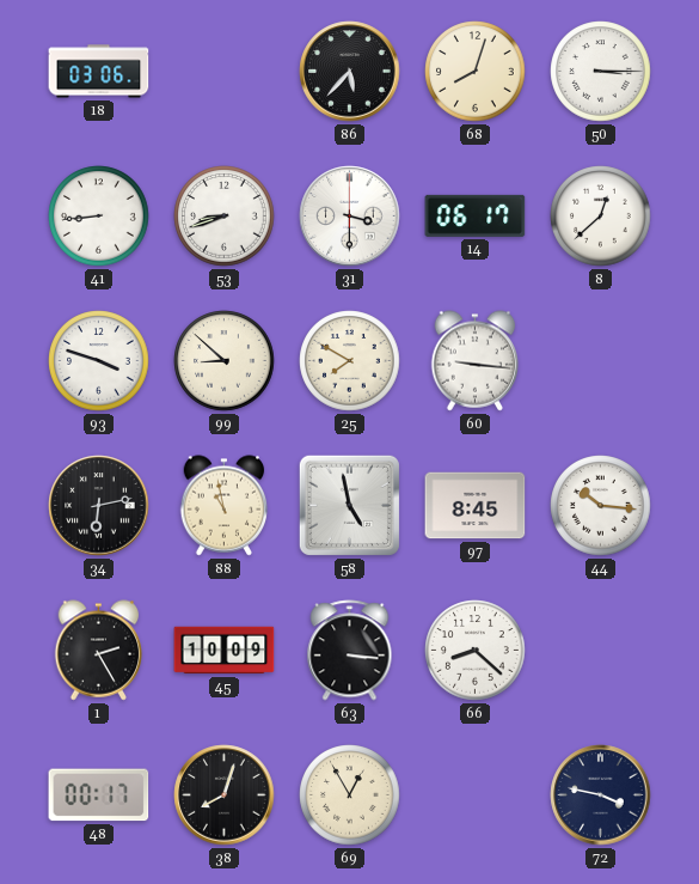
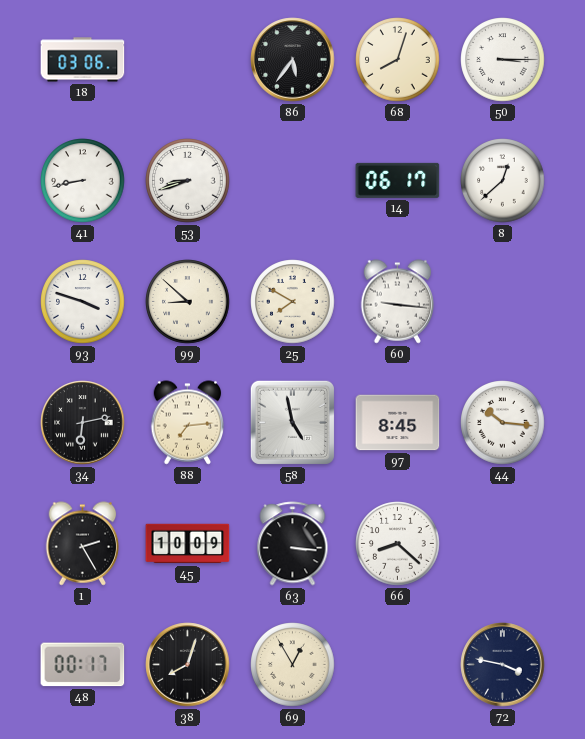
86: 5:37 -> 5:36
41: 8:44 -> 8:43
31: 3:30 -> none
88: 10:58 -> 7:14
